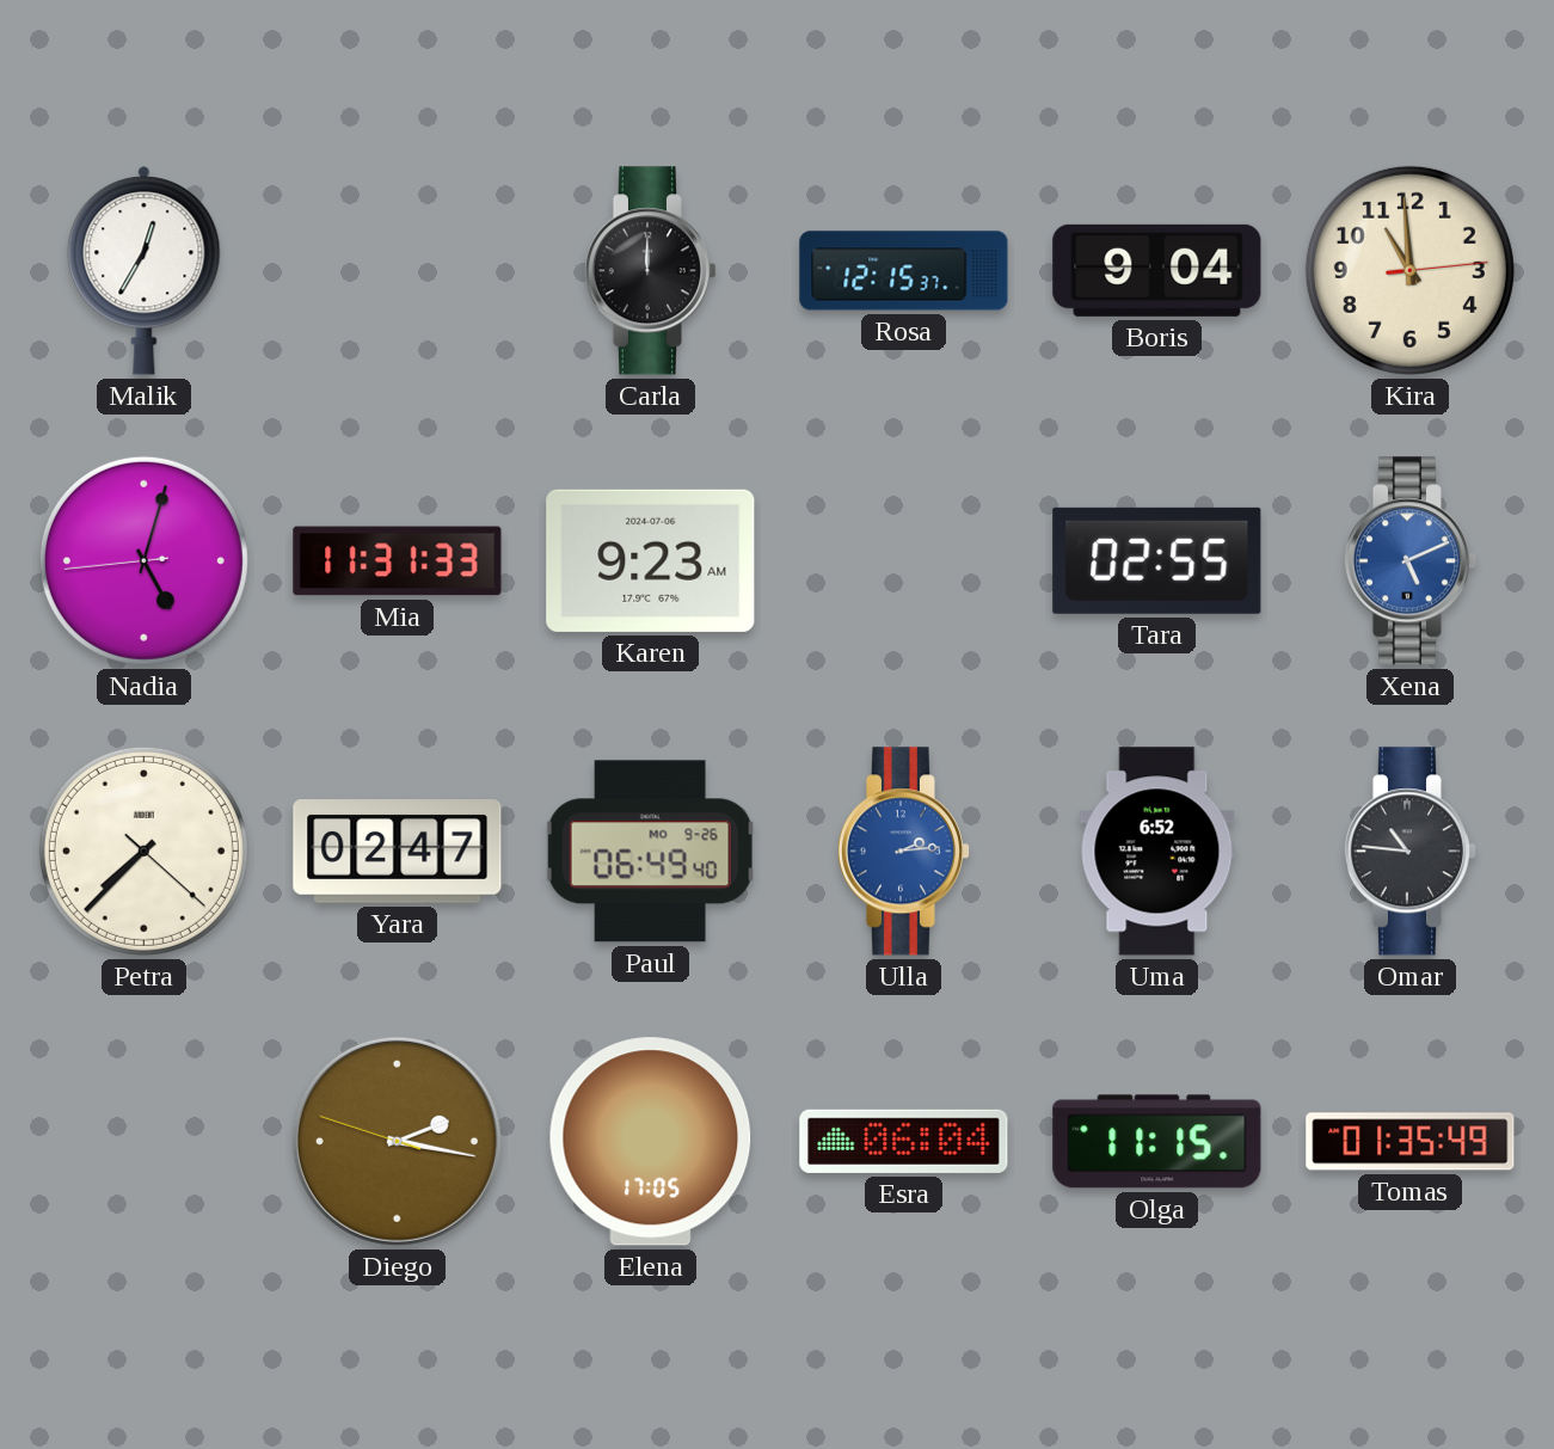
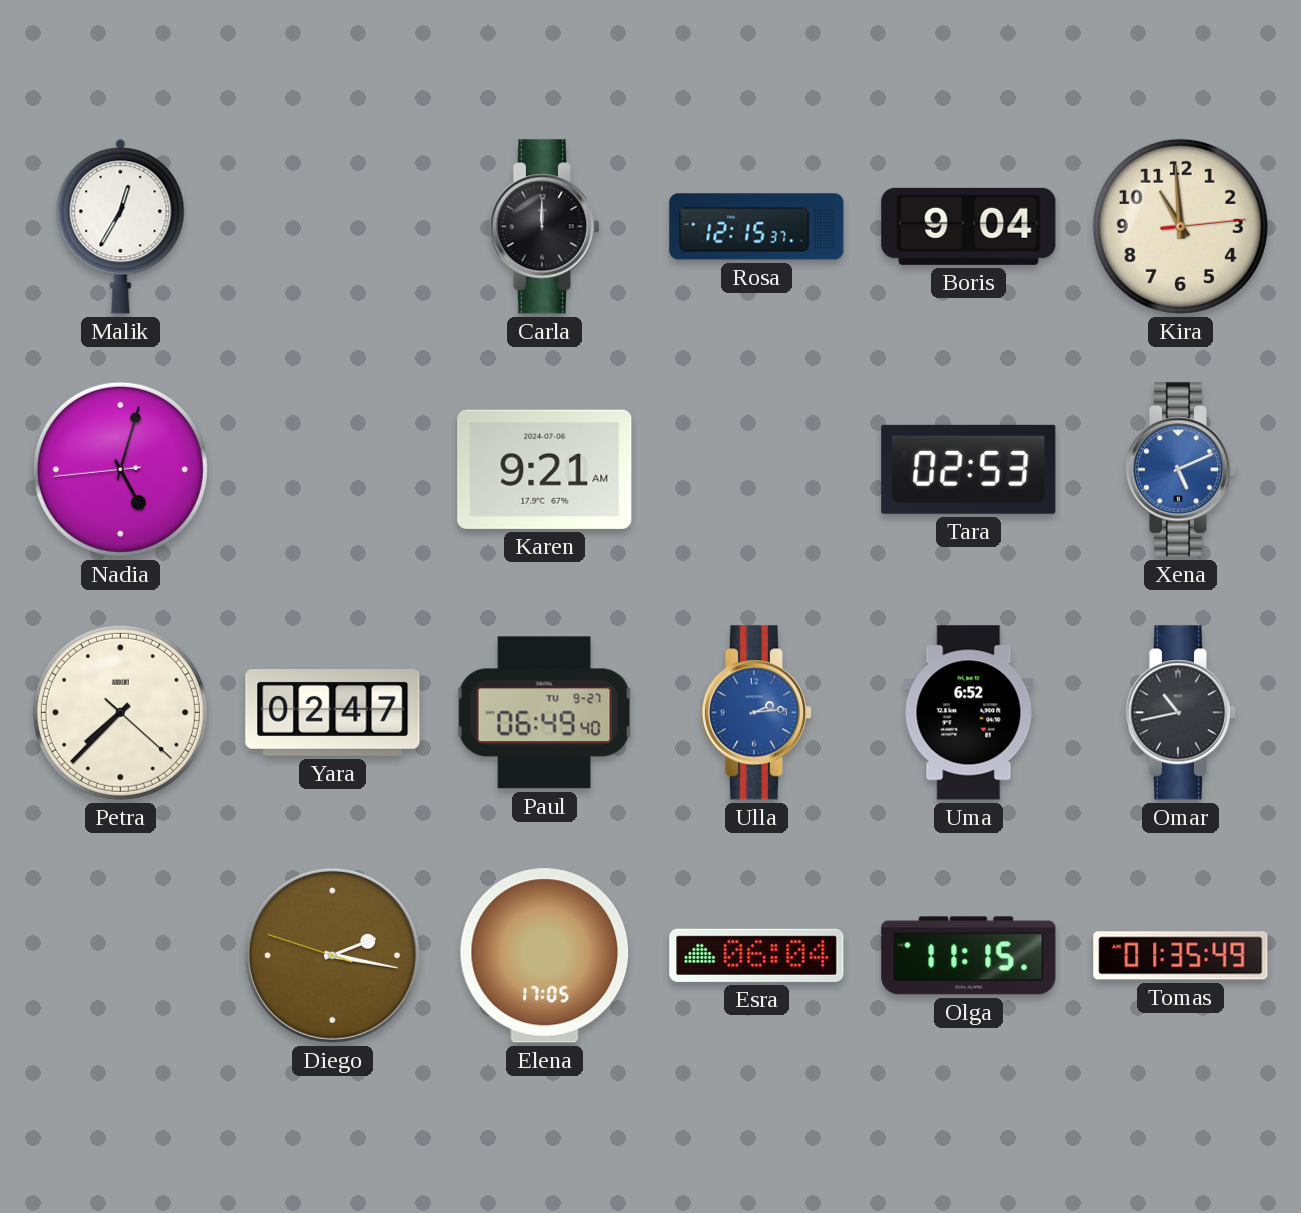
Mia: 11:31 -> none
Karen: 9:23 -> 9:21
Tara: 02:55 -> 02:53
Paul date: MO 9-26 -> TU 9-27
Omar: 10:46 -> 10:43
